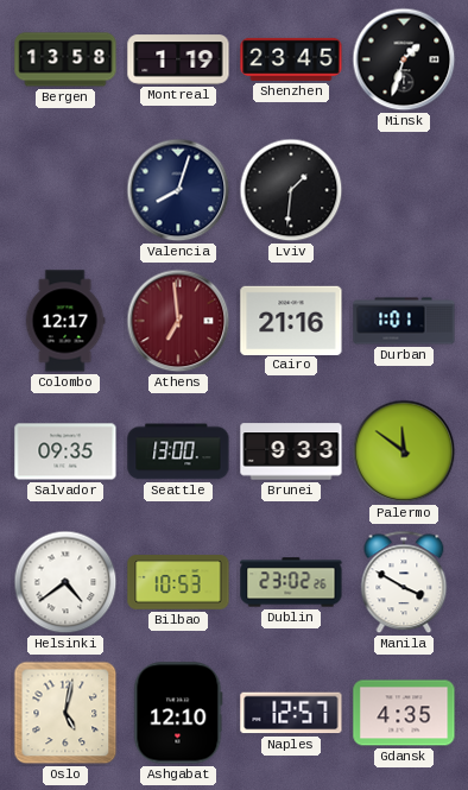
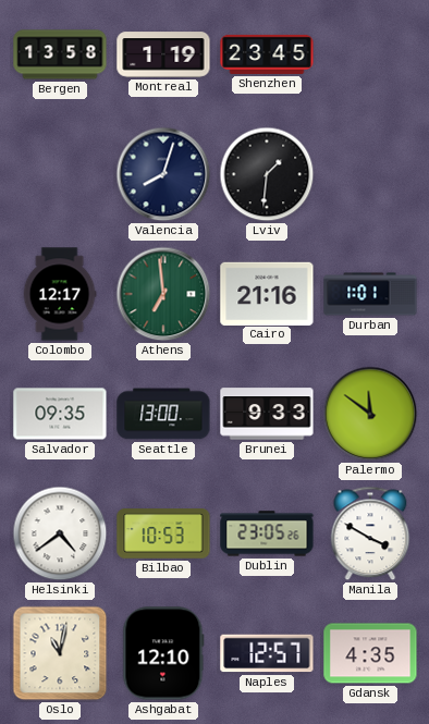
Minsk: 1:33 -> none
Athens dial: burgundy -> green
Dublin: 23:02 -> 23:05
Oslo: 5:02 -> 11:02
